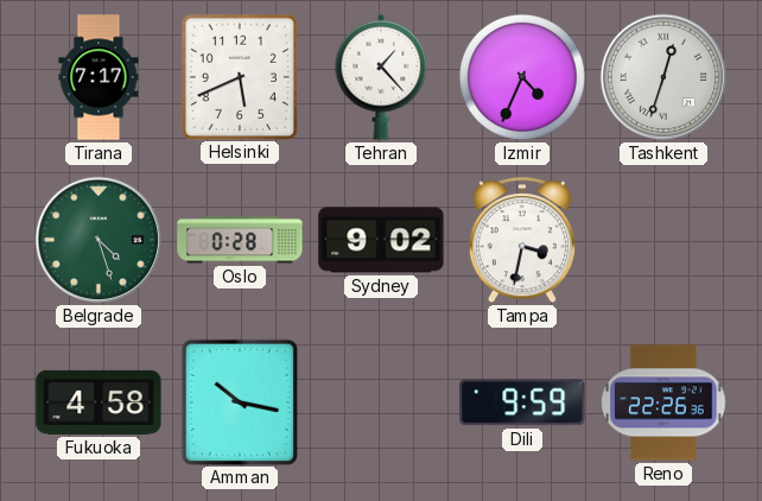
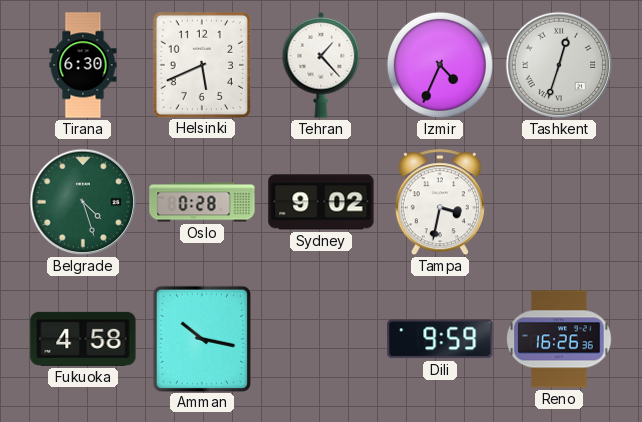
Tirana: 7:17 -> 6:30
Reno: 22:26 -> 16:26
